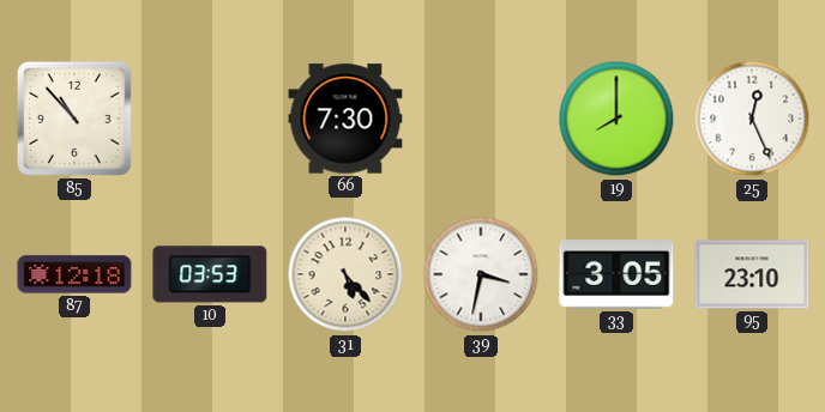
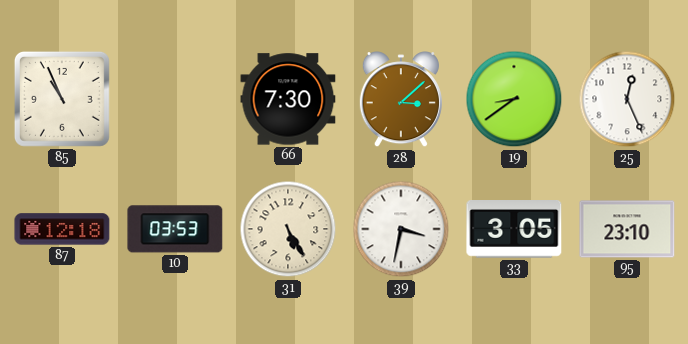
85: 10:53 -> 10:56
28: none -> 3:08
19: 8:00 -> 8:39
31: 5:23 -> 5:25
